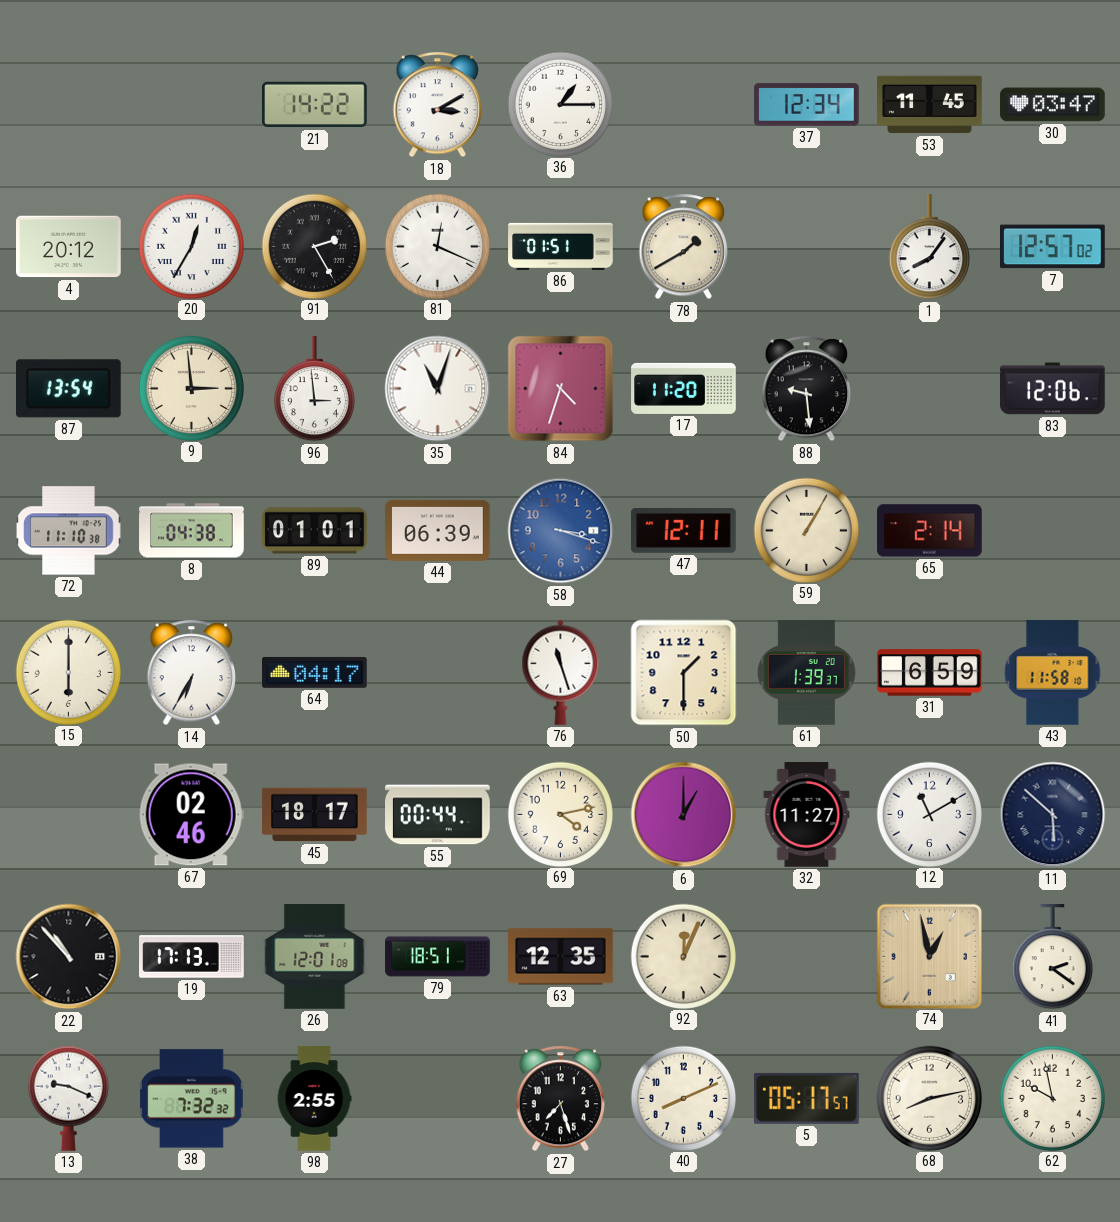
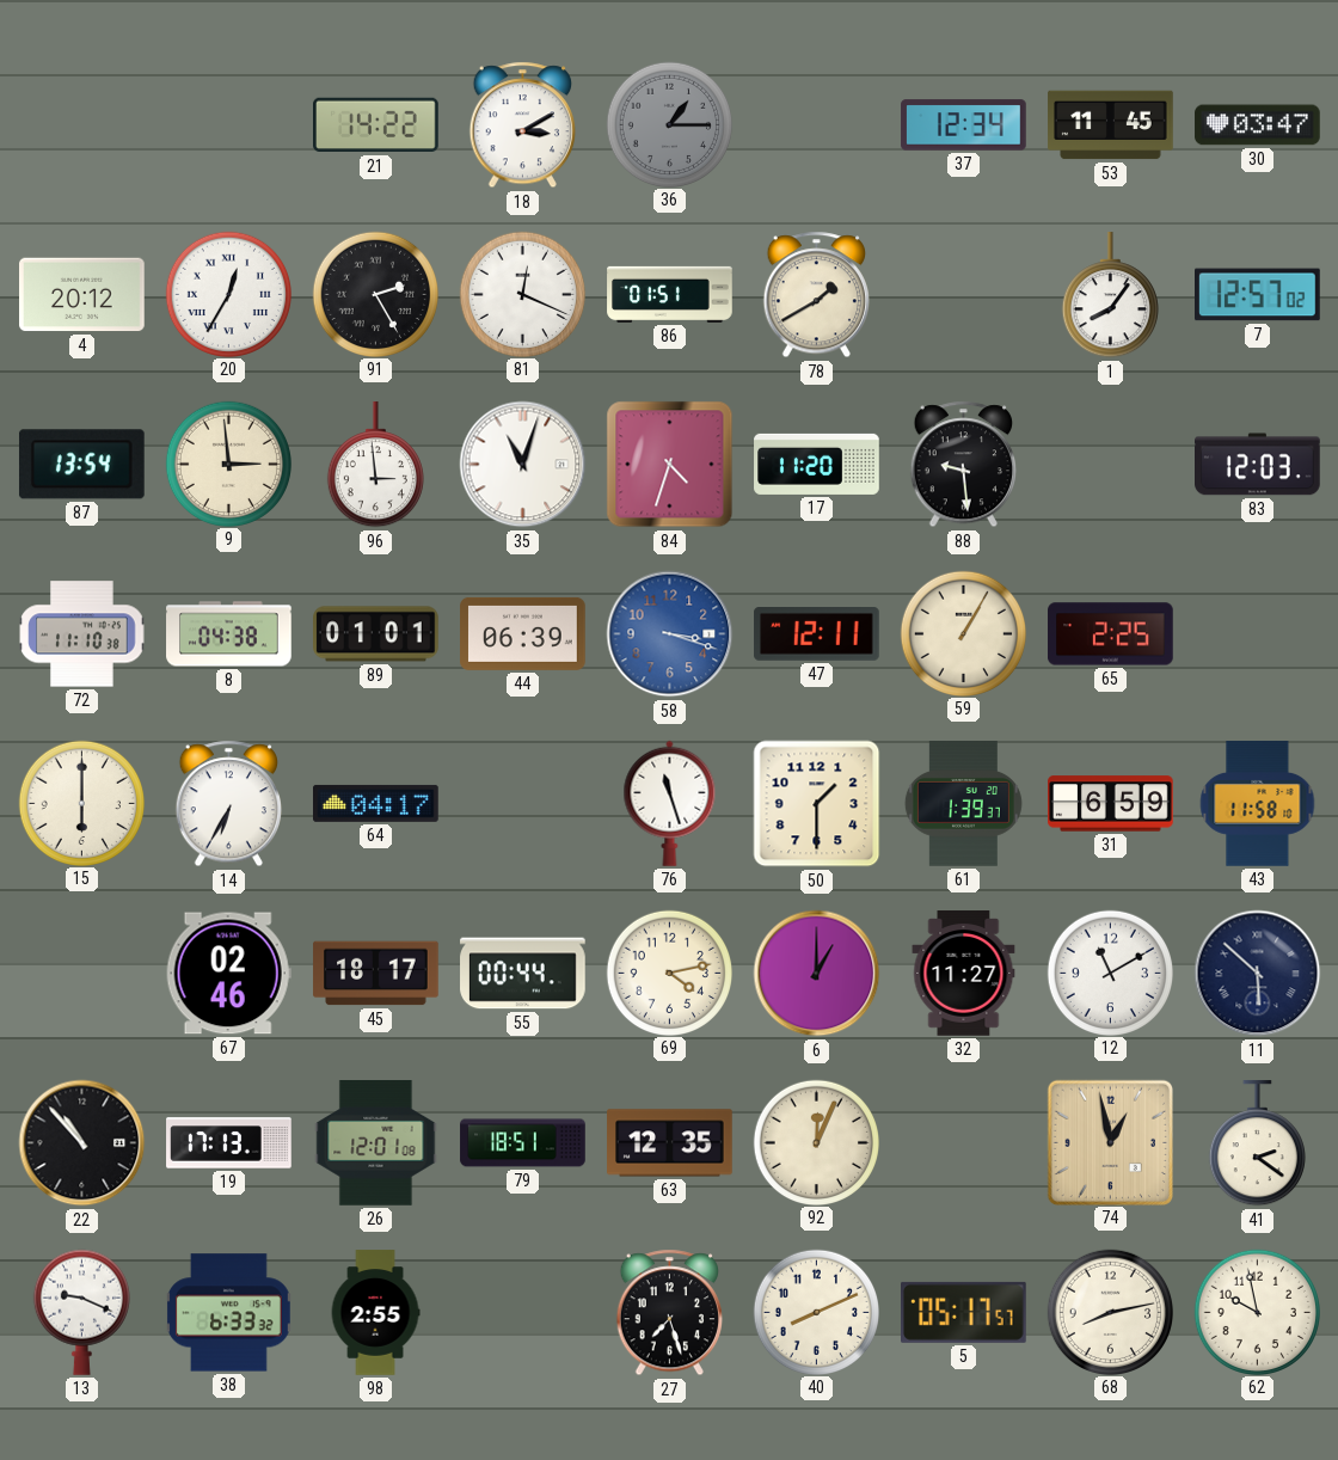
36 dial: white -> grey
83: 12:06 -> 12:03
65: 2:14 -> 2:25
38: 7:32 -> 6:33
